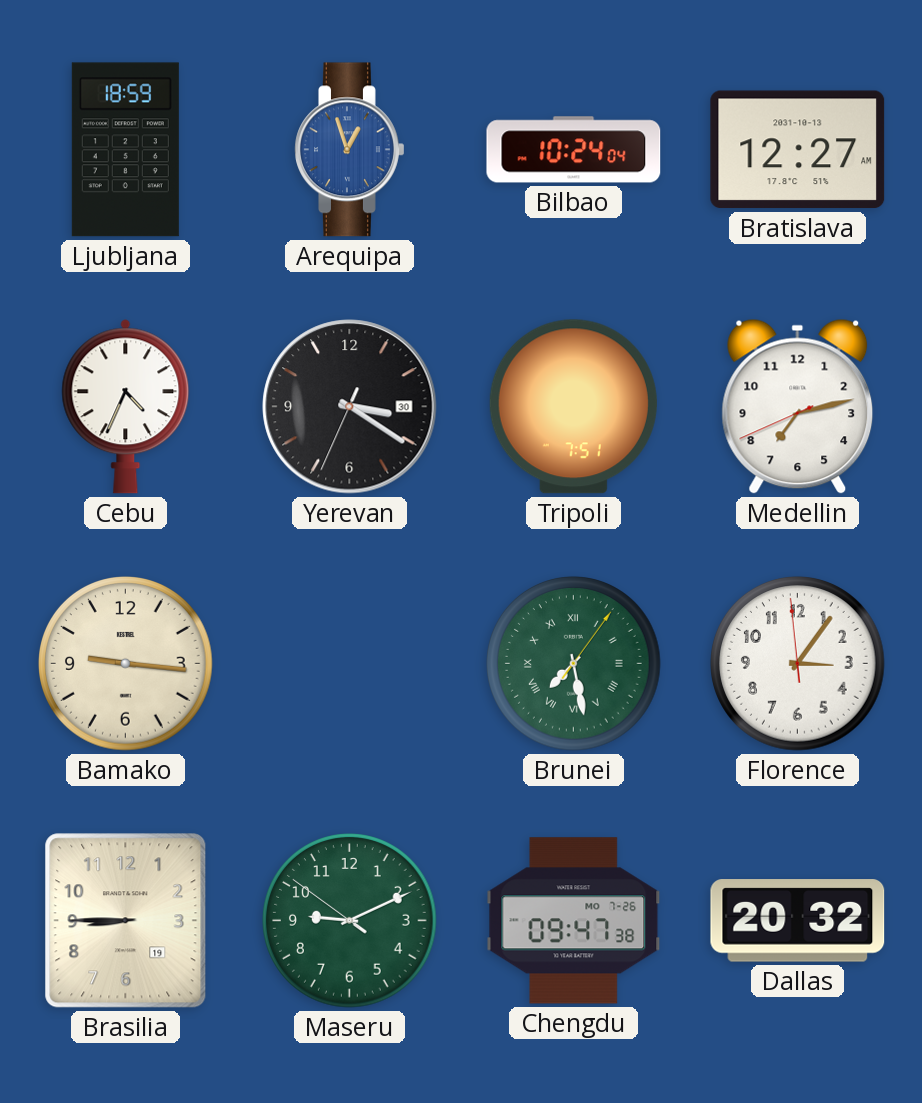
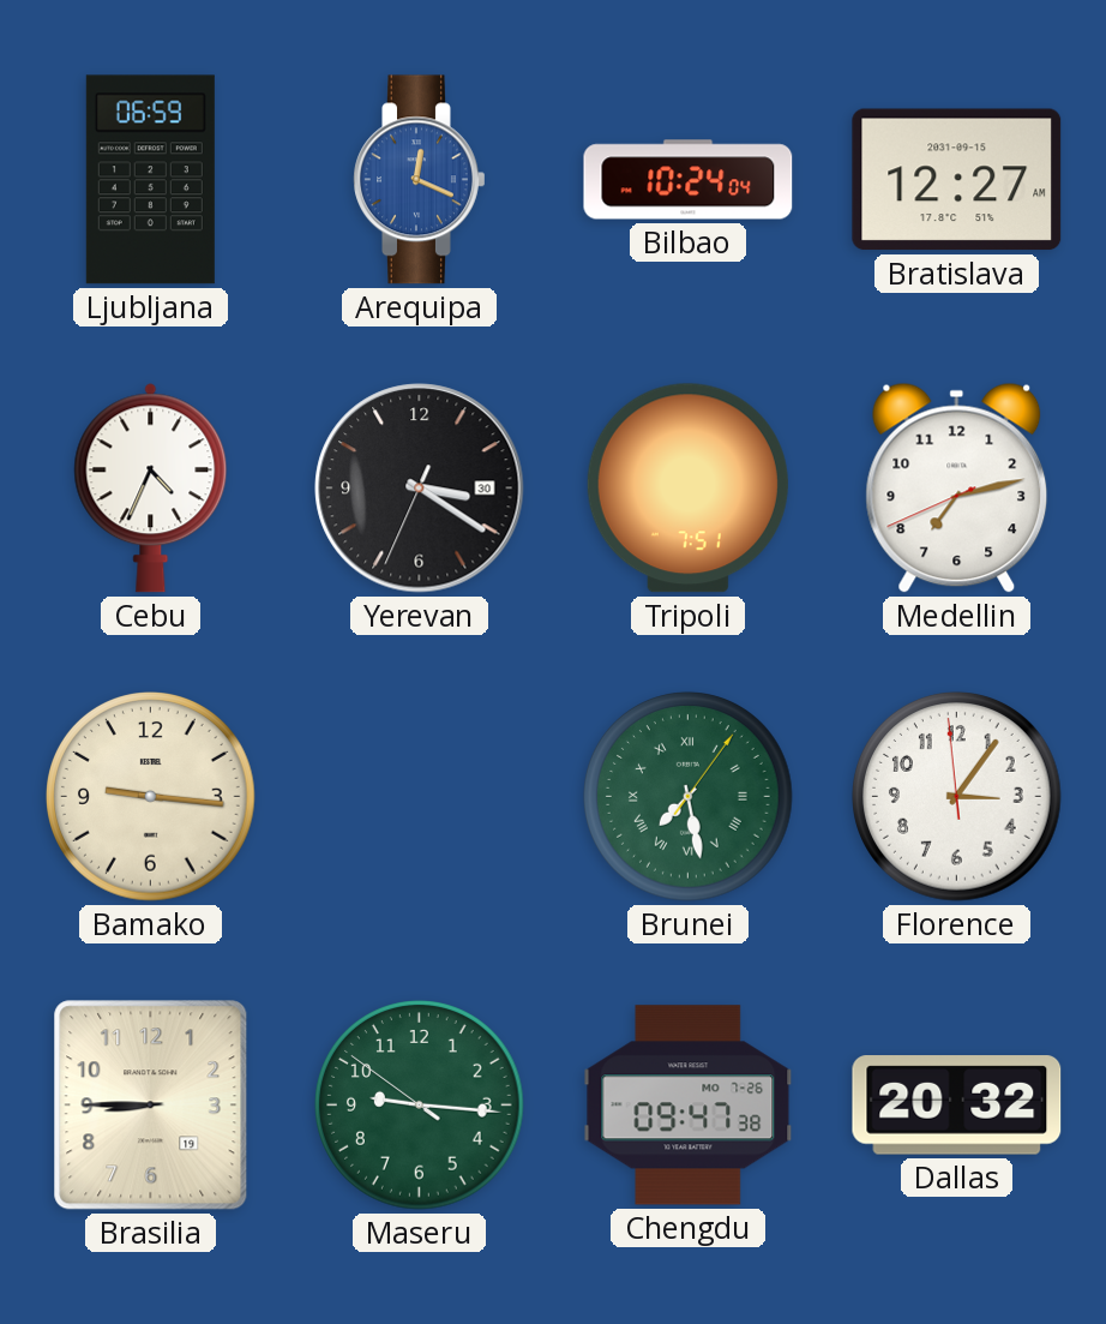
Ljubljana: 18:59 -> 06:59
Arequipa: 12:57 -> 12:19
Bratislava date: 2031-10-13 -> 2031-09-15
Maseru: 9:10 -> 9:15
